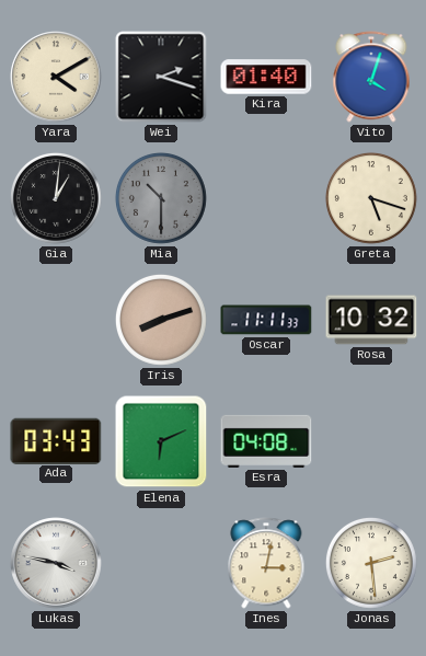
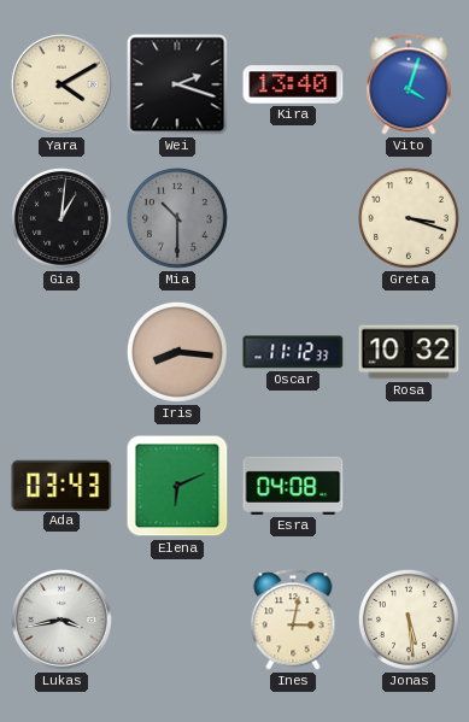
Kira: 01:40 -> 13:40
Greta: 5:18 -> 3:18
Iris: 8:12 -> 8:16
Oscar: 11:11 -> 11:12
Lukas: 3:47 -> 3:43
Jonas: 2:29 -> 5:29
